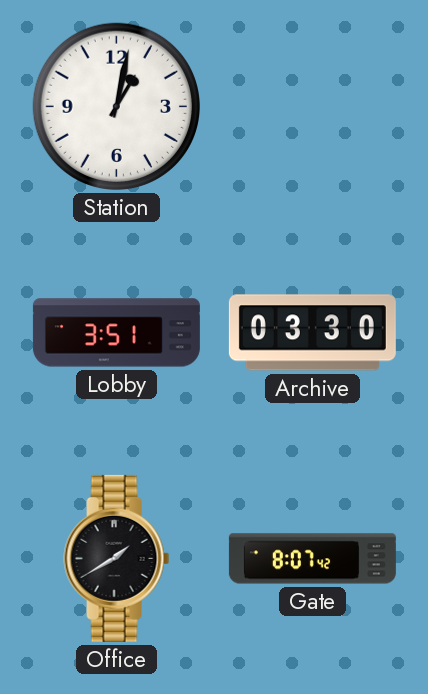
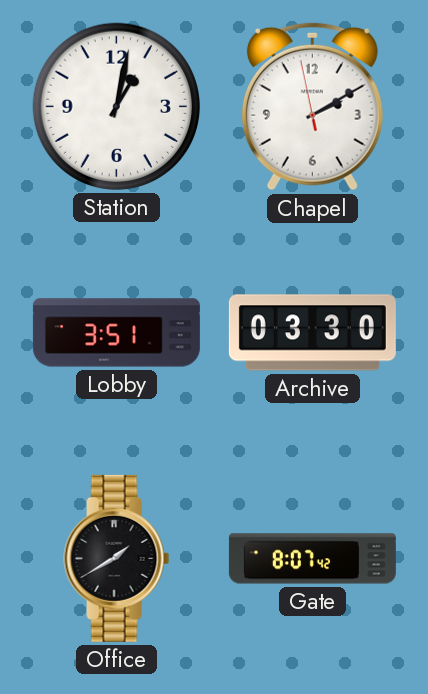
Chapel: none -> 2:09
